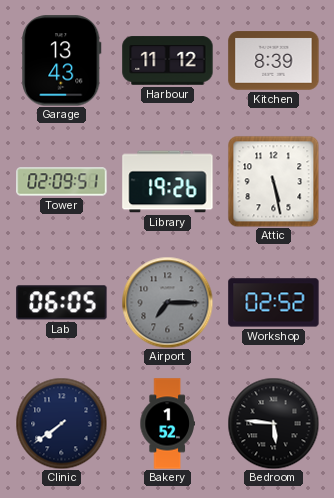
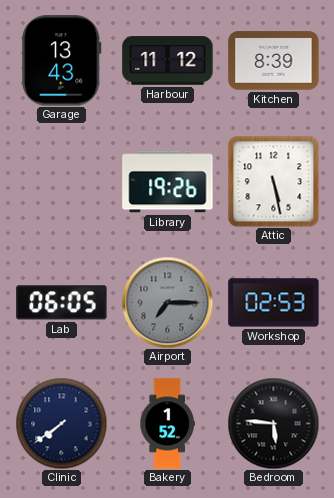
Tower: 02:09 -> none
Workshop: 02:52 -> 02:53
